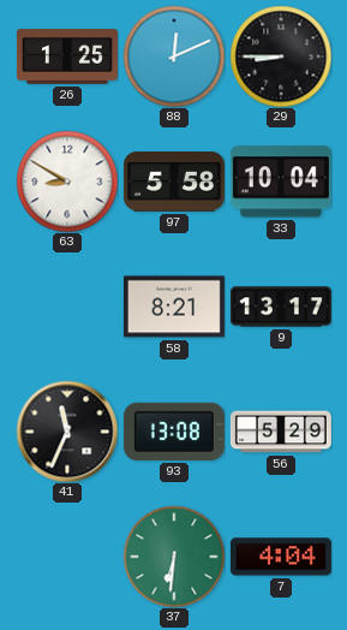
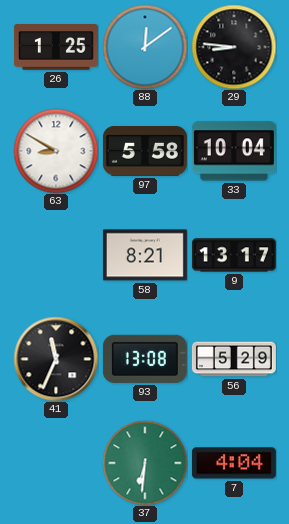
88: 12:11 -> 12:09
29: 8:45 -> 8:46
